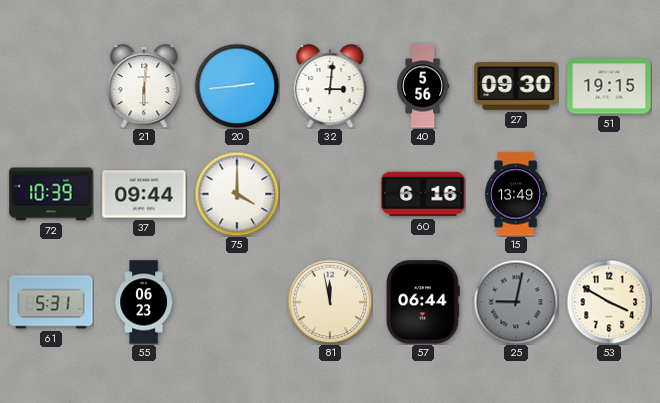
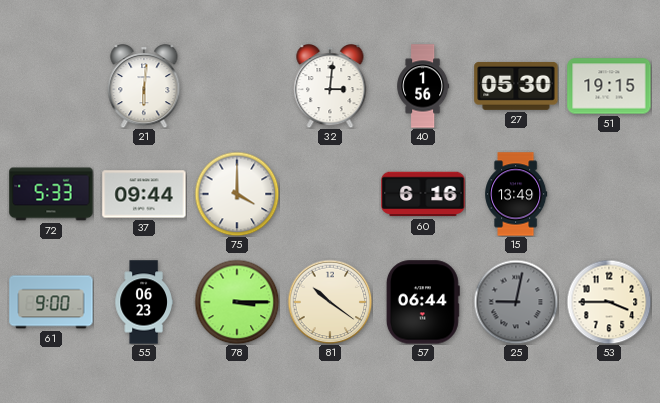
20: 2:44 -> none
40: 5:56 -> 1:56
27: 09:30 -> 05:30
72: 10:39 -> 5:33
61: 5:31 -> 9:00
78: none -> 3:15
81: 11:58 -> 10:21
53: 3:50 -> 3:45
